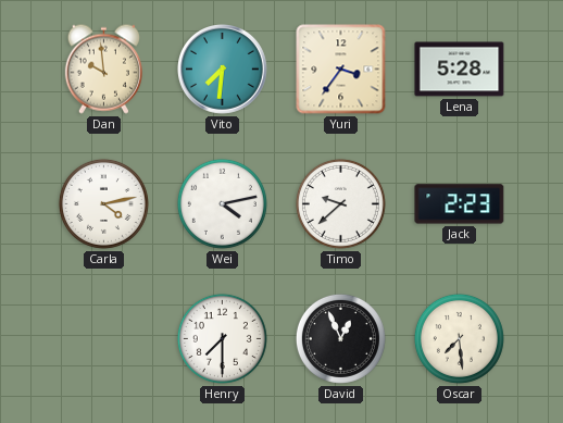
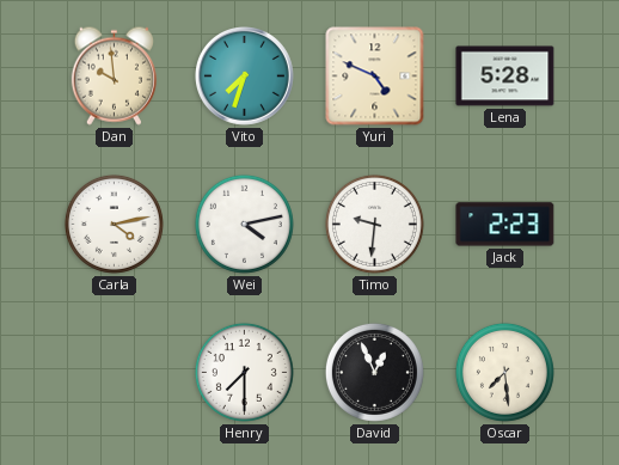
Vito: 7:31 -> 7:33
Yuri: 3:36 -> 4:49
Timo: 9:38 -> 9:31
